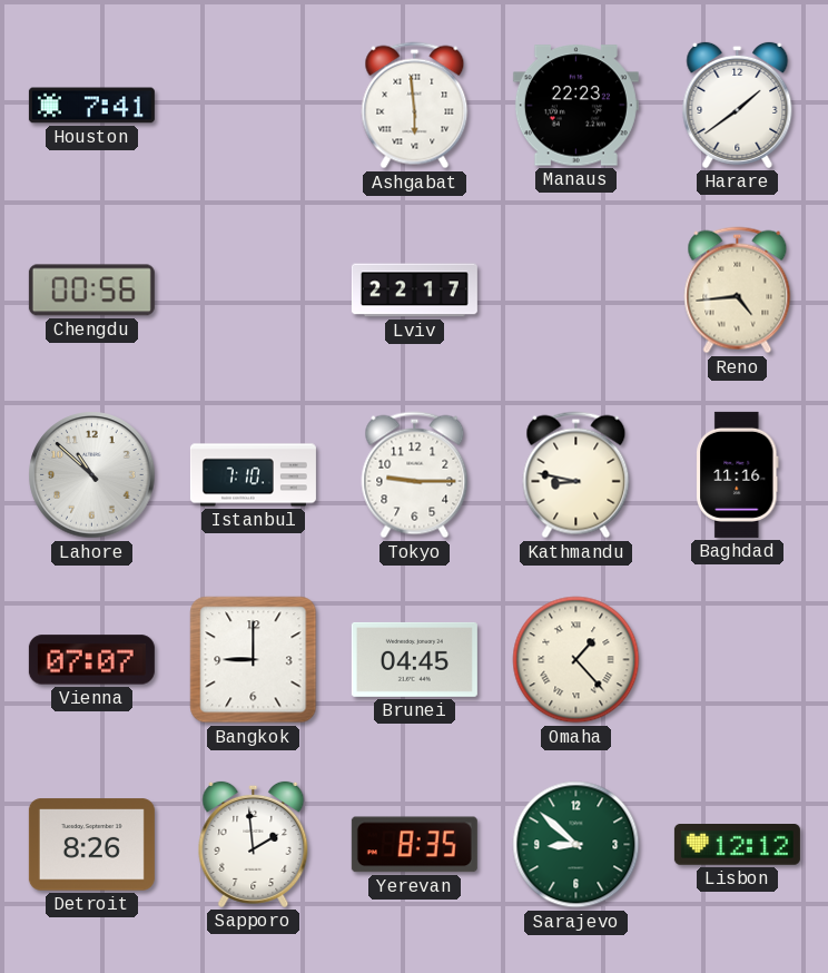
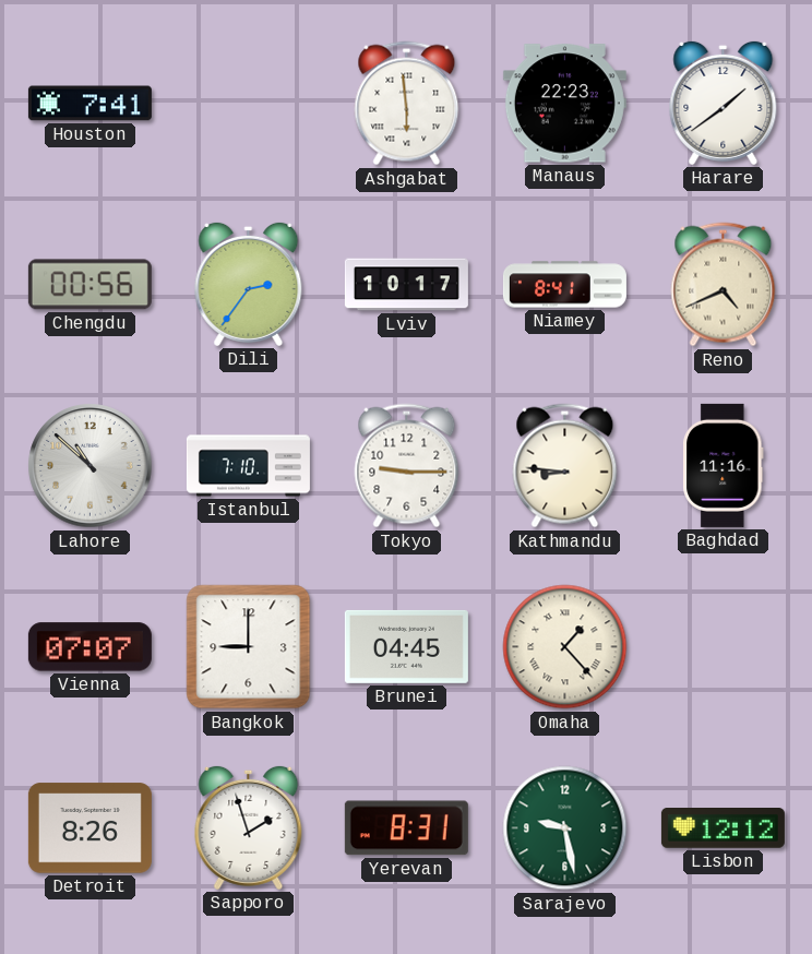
Dili: none -> 2:36
Lviv: 22:17 -> 10:17
Niamey: none -> 8:41
Reno: 4:44 -> 4:41
Kathmandu: 8:47 -> 8:46
Sapporo: 1:59 -> 1:57
Yerevan: 8:35 -> 8:31
Sarajevo: 8:52 -> 9:28
